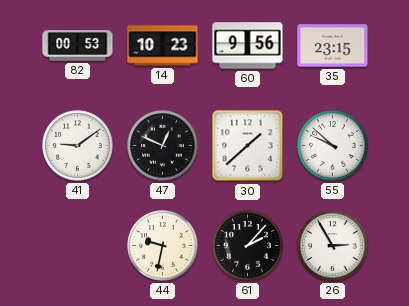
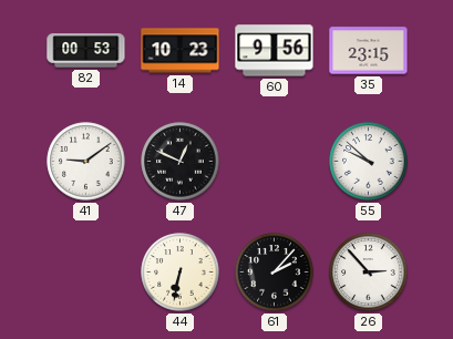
30: 1:38 -> none
44: 9:32 -> 6:32
26: 2:55 -> 2:53
